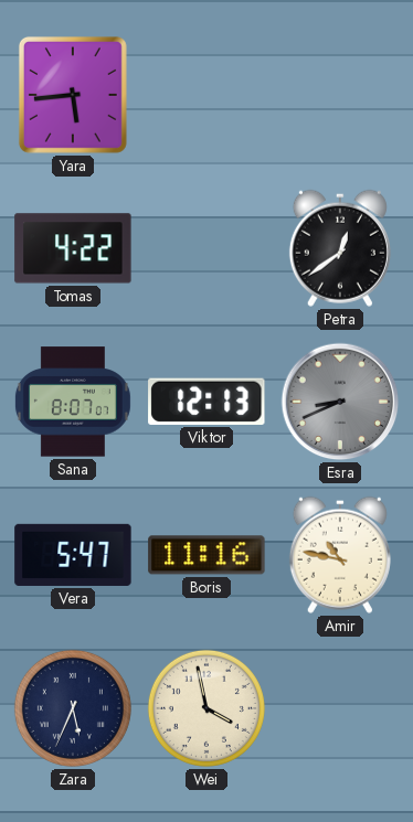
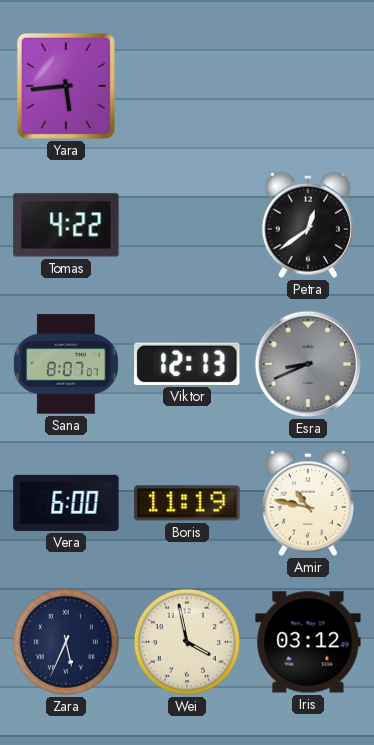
Vera: 5:47 -> 6:00
Boris: 11:16 -> 11:19
Iris: none -> 03:12
